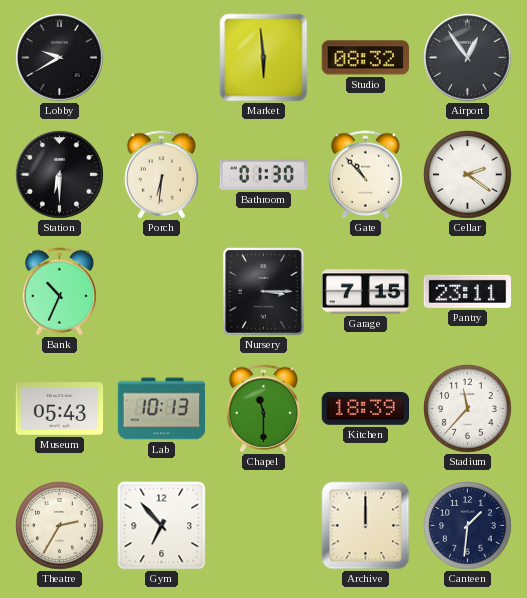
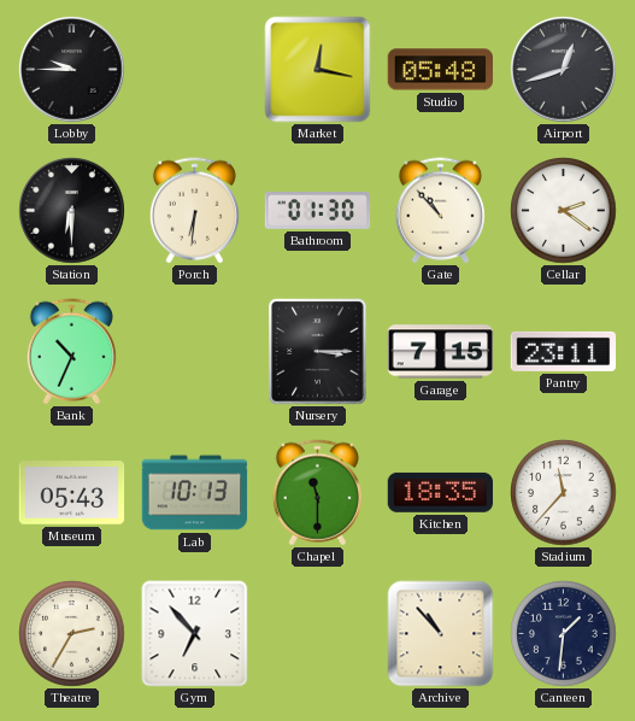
Lobby: 9:40 -> 9:45
Market: 5:59 -> 12:17
Studio: 08:32 -> 05:48
Airport: 12:54 -> 12:42
Kitchen: 18:39 -> 18:35
Archive: 12:00 -> 10:53
